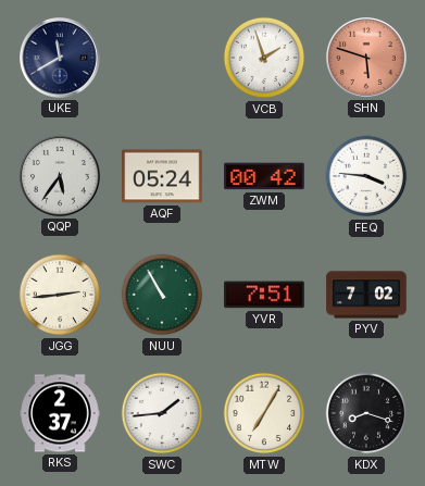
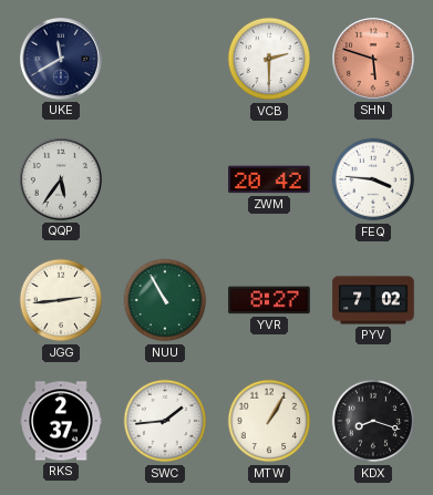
VCB: 1:57 -> 2:30
AQF: 05:24 -> none
ZWM: 00:42 -> 20:42
YVR: 7:51 -> 8:27
MTW: 7:05 -> 1:05
